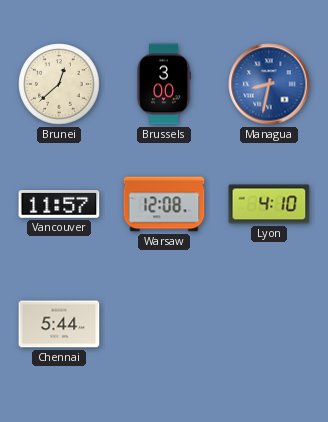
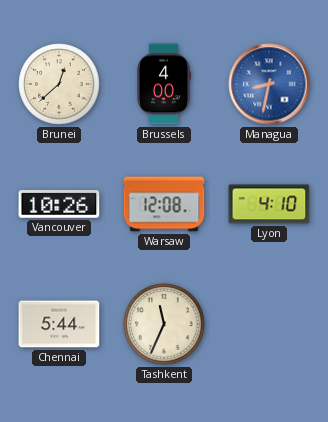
Brussels: 3:00 -> 4:00
Vancouver: 11:57 -> 10:26
Tashkent: none -> 11:34
